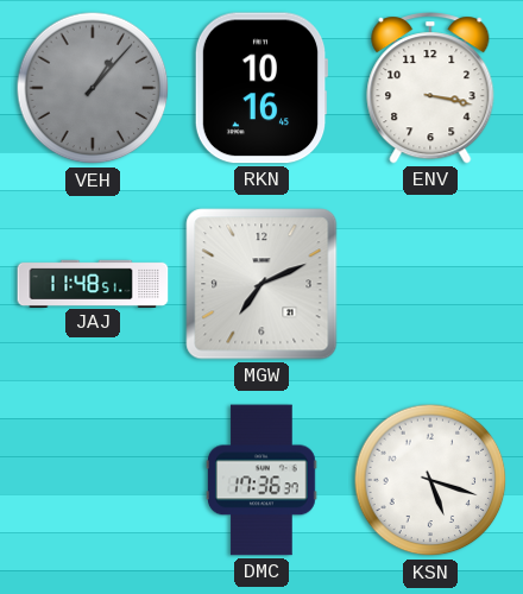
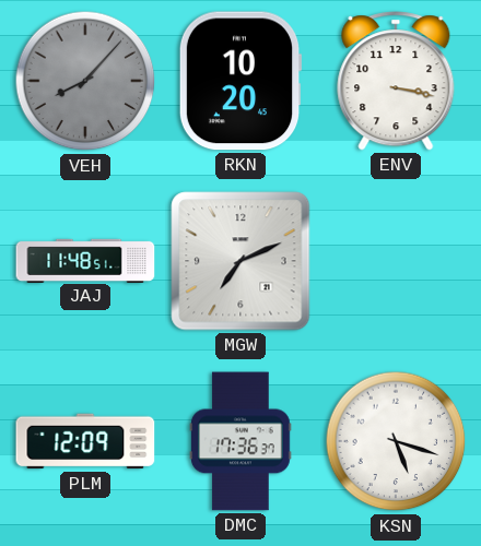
VEH: 1:07 -> 8:07
RKN: 10:16 -> 10:20
PLM: none -> 12:09
